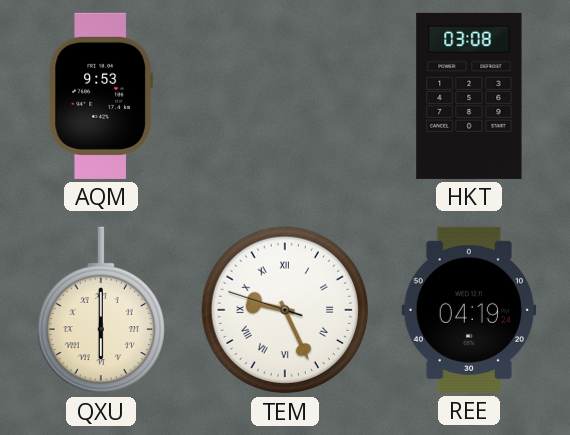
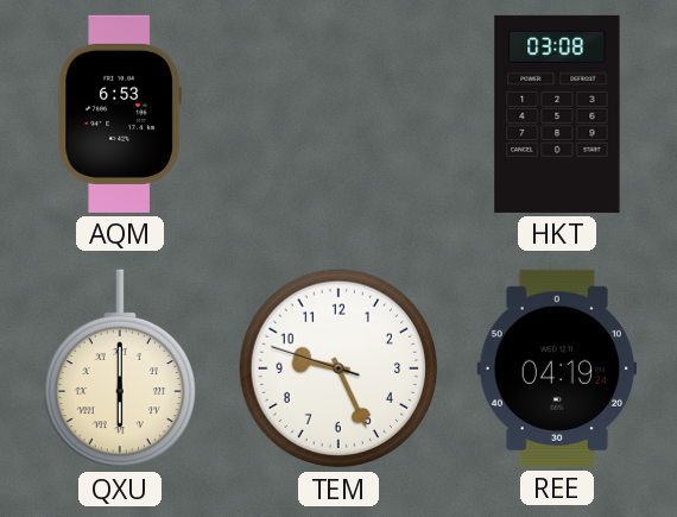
AQM: 9:53 -> 6:53
TEM numerals: Roman -> Arabic
